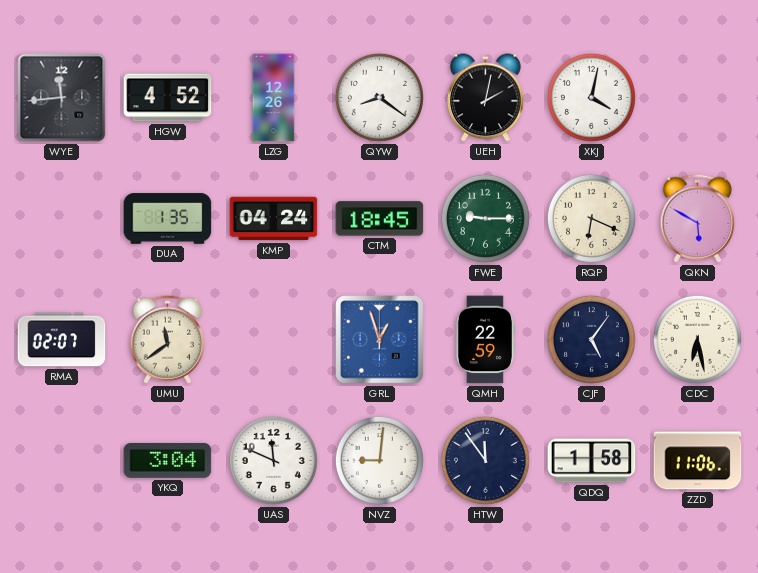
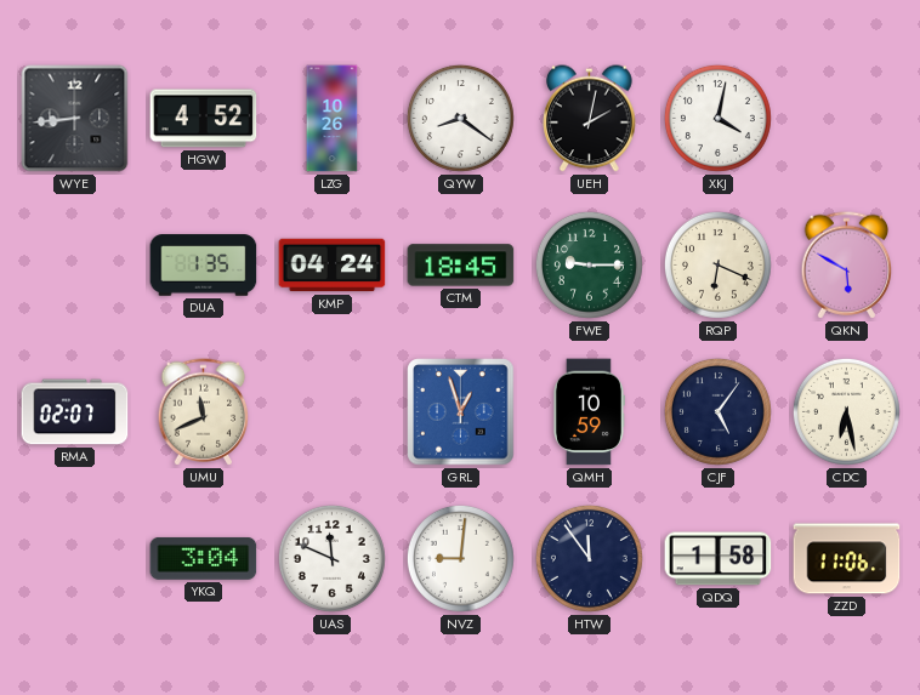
WYE: 11:44 -> 8:44
LZG: 12:26 -> 10:26
UMU: 11:39 -> 11:41
QMH: 22:59 -> 10:59
